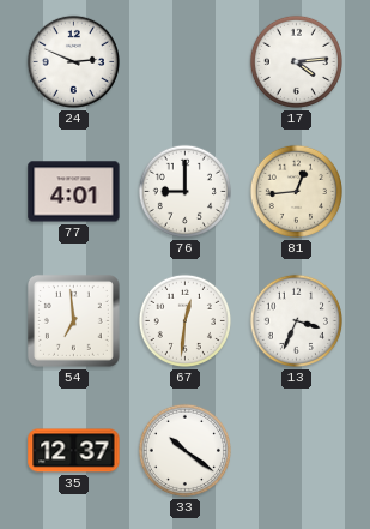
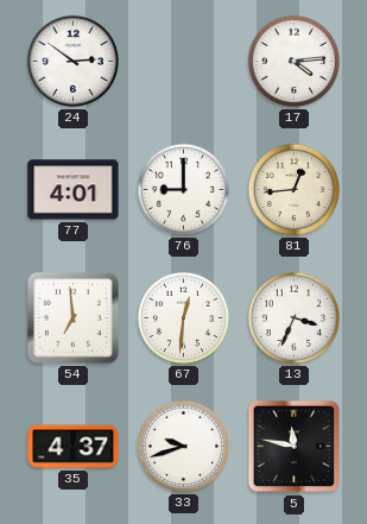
24: 2:49 -> 2:51
35: 12:37 -> 4:37
33: 10:21 -> 9:42
5: none -> 11:47
